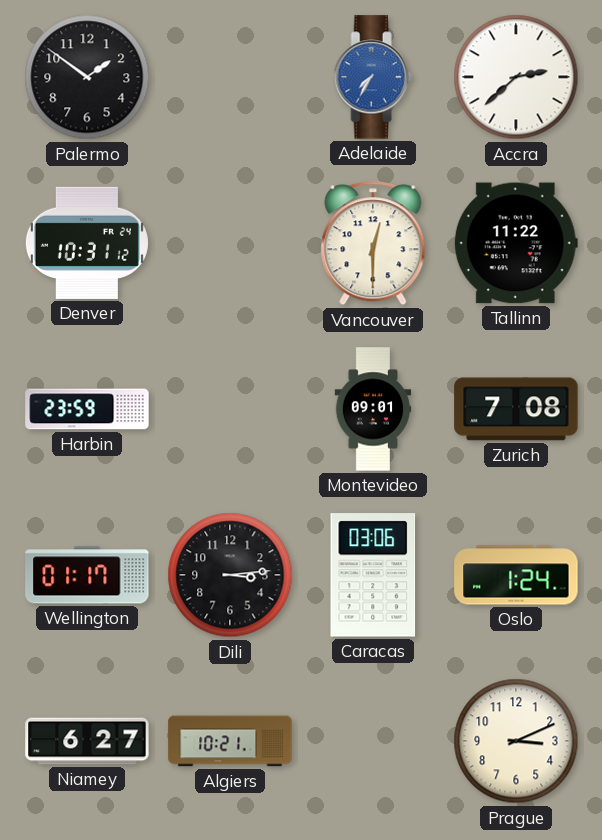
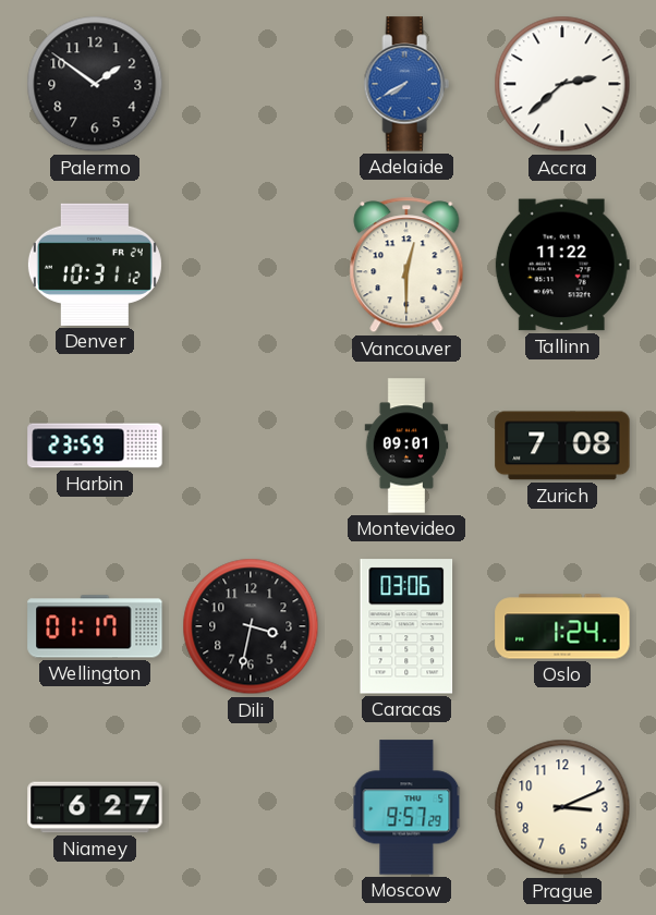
Adelaide: 7:35 -> 7:40
Dili: 3:14 -> 3:32
Algiers: 10:21 -> none
Moscow: none -> 9:57
